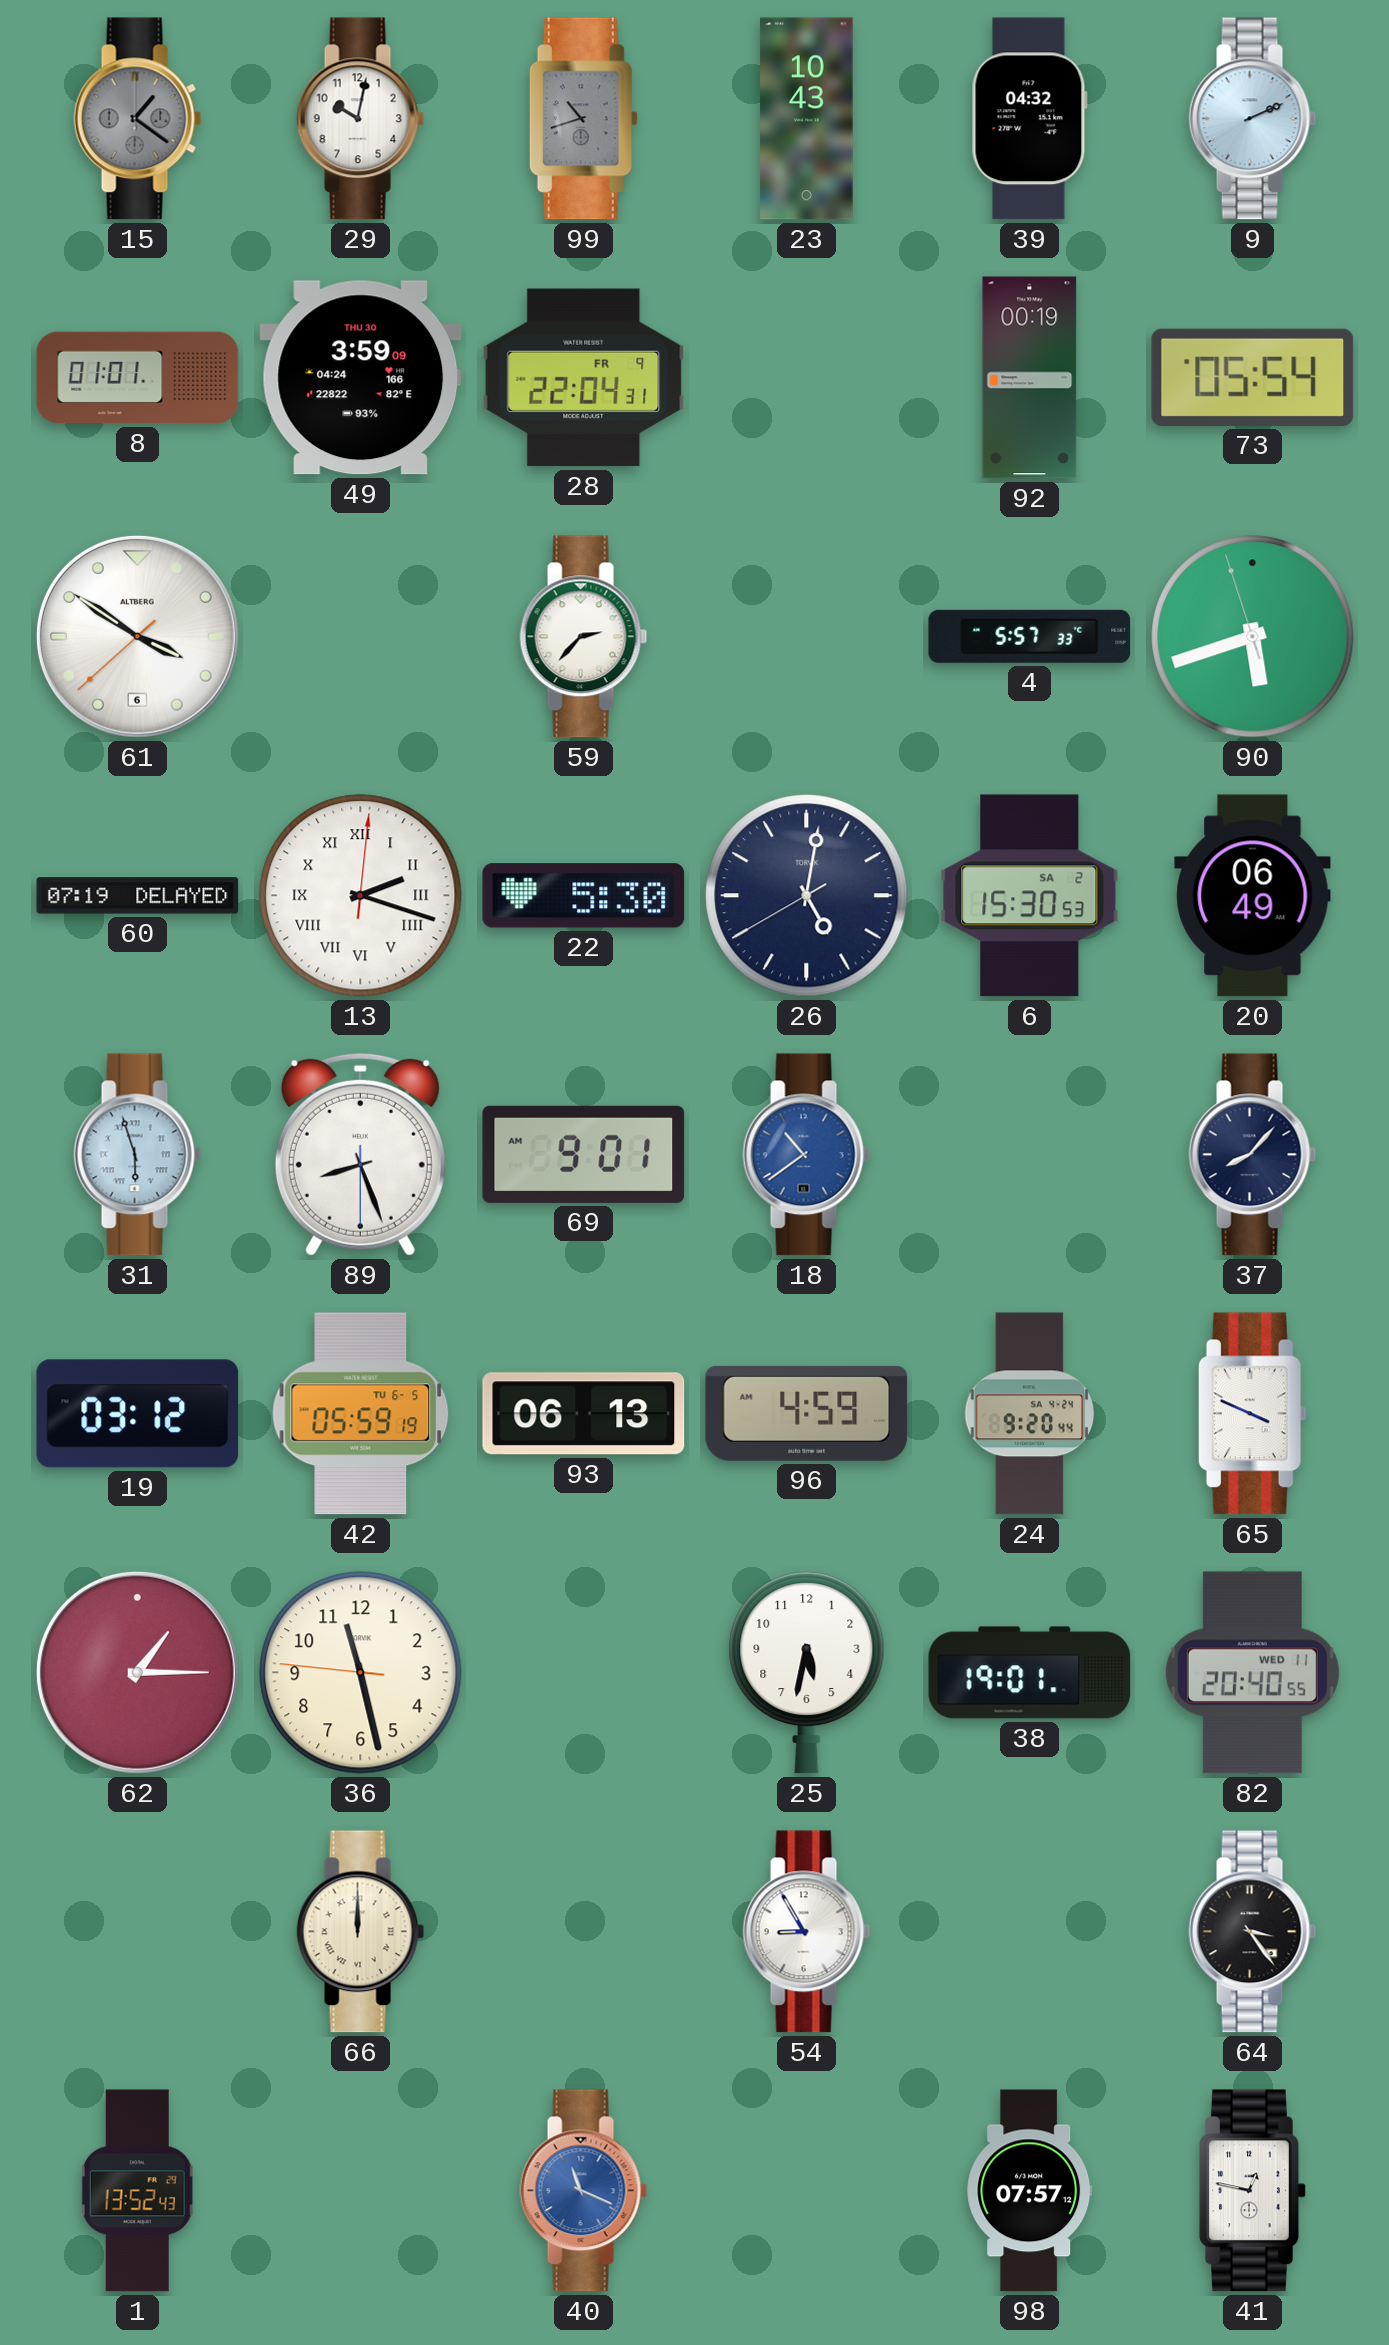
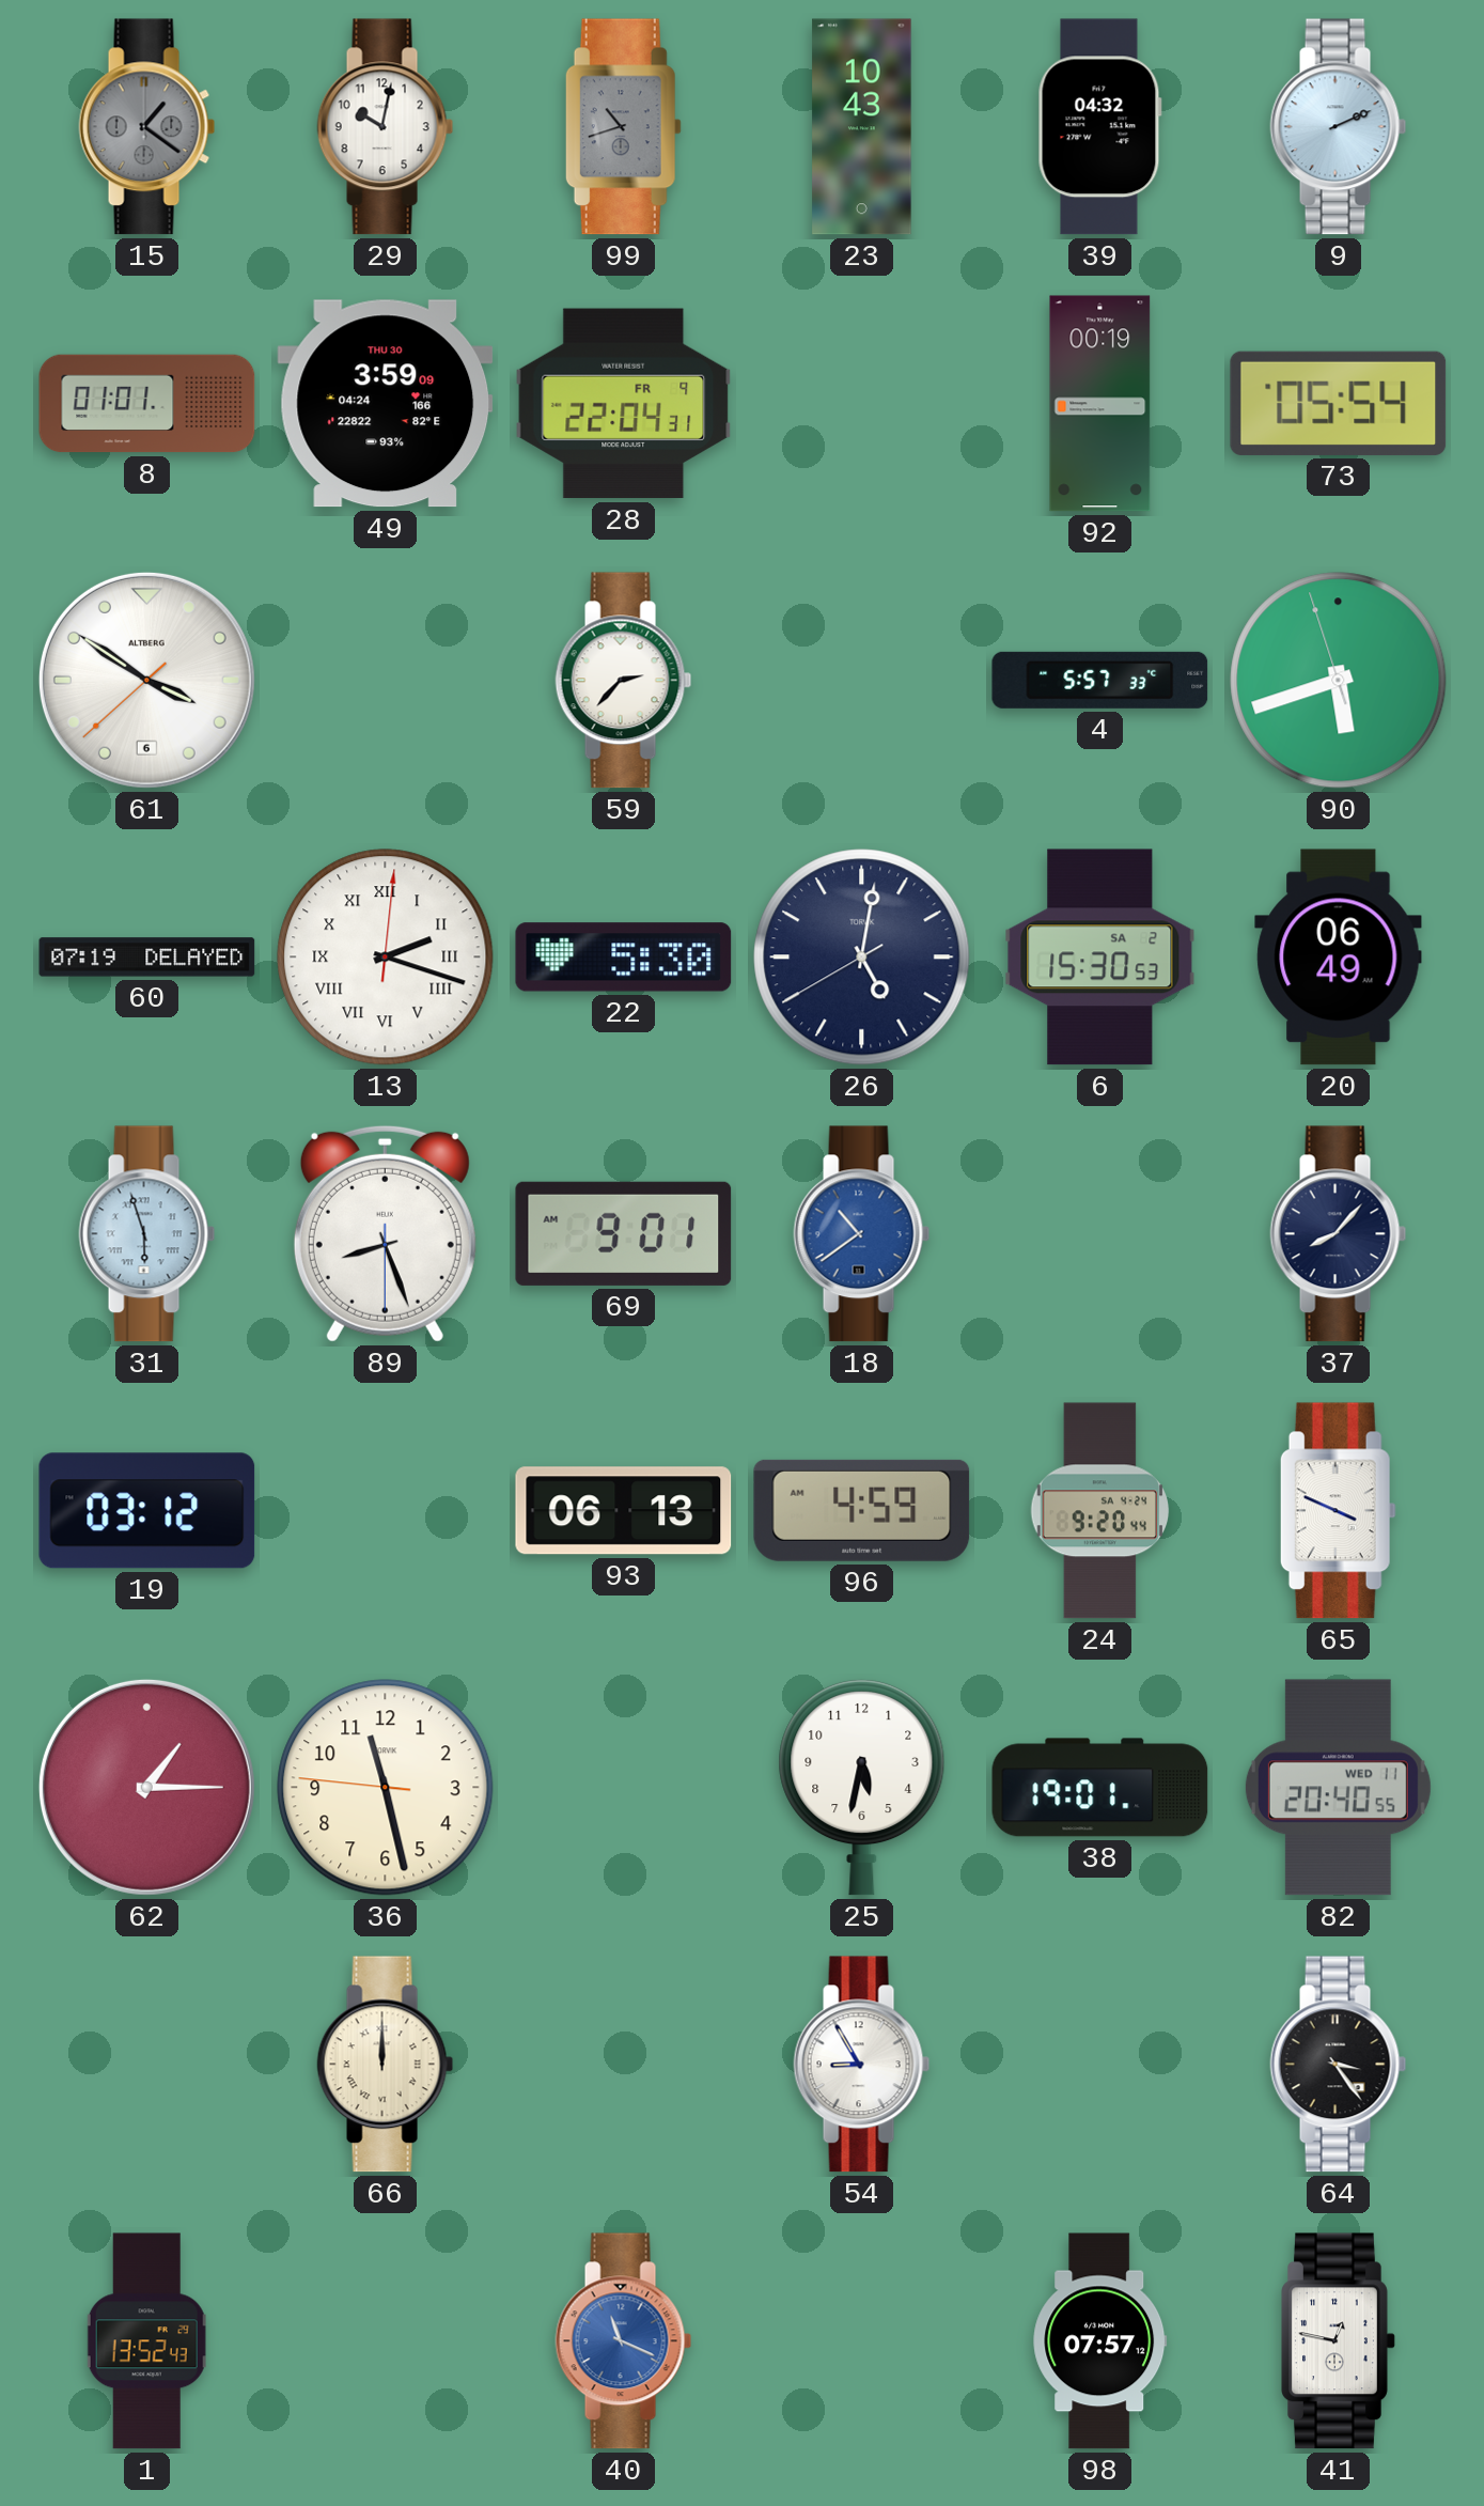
42: 05:59 -> none
